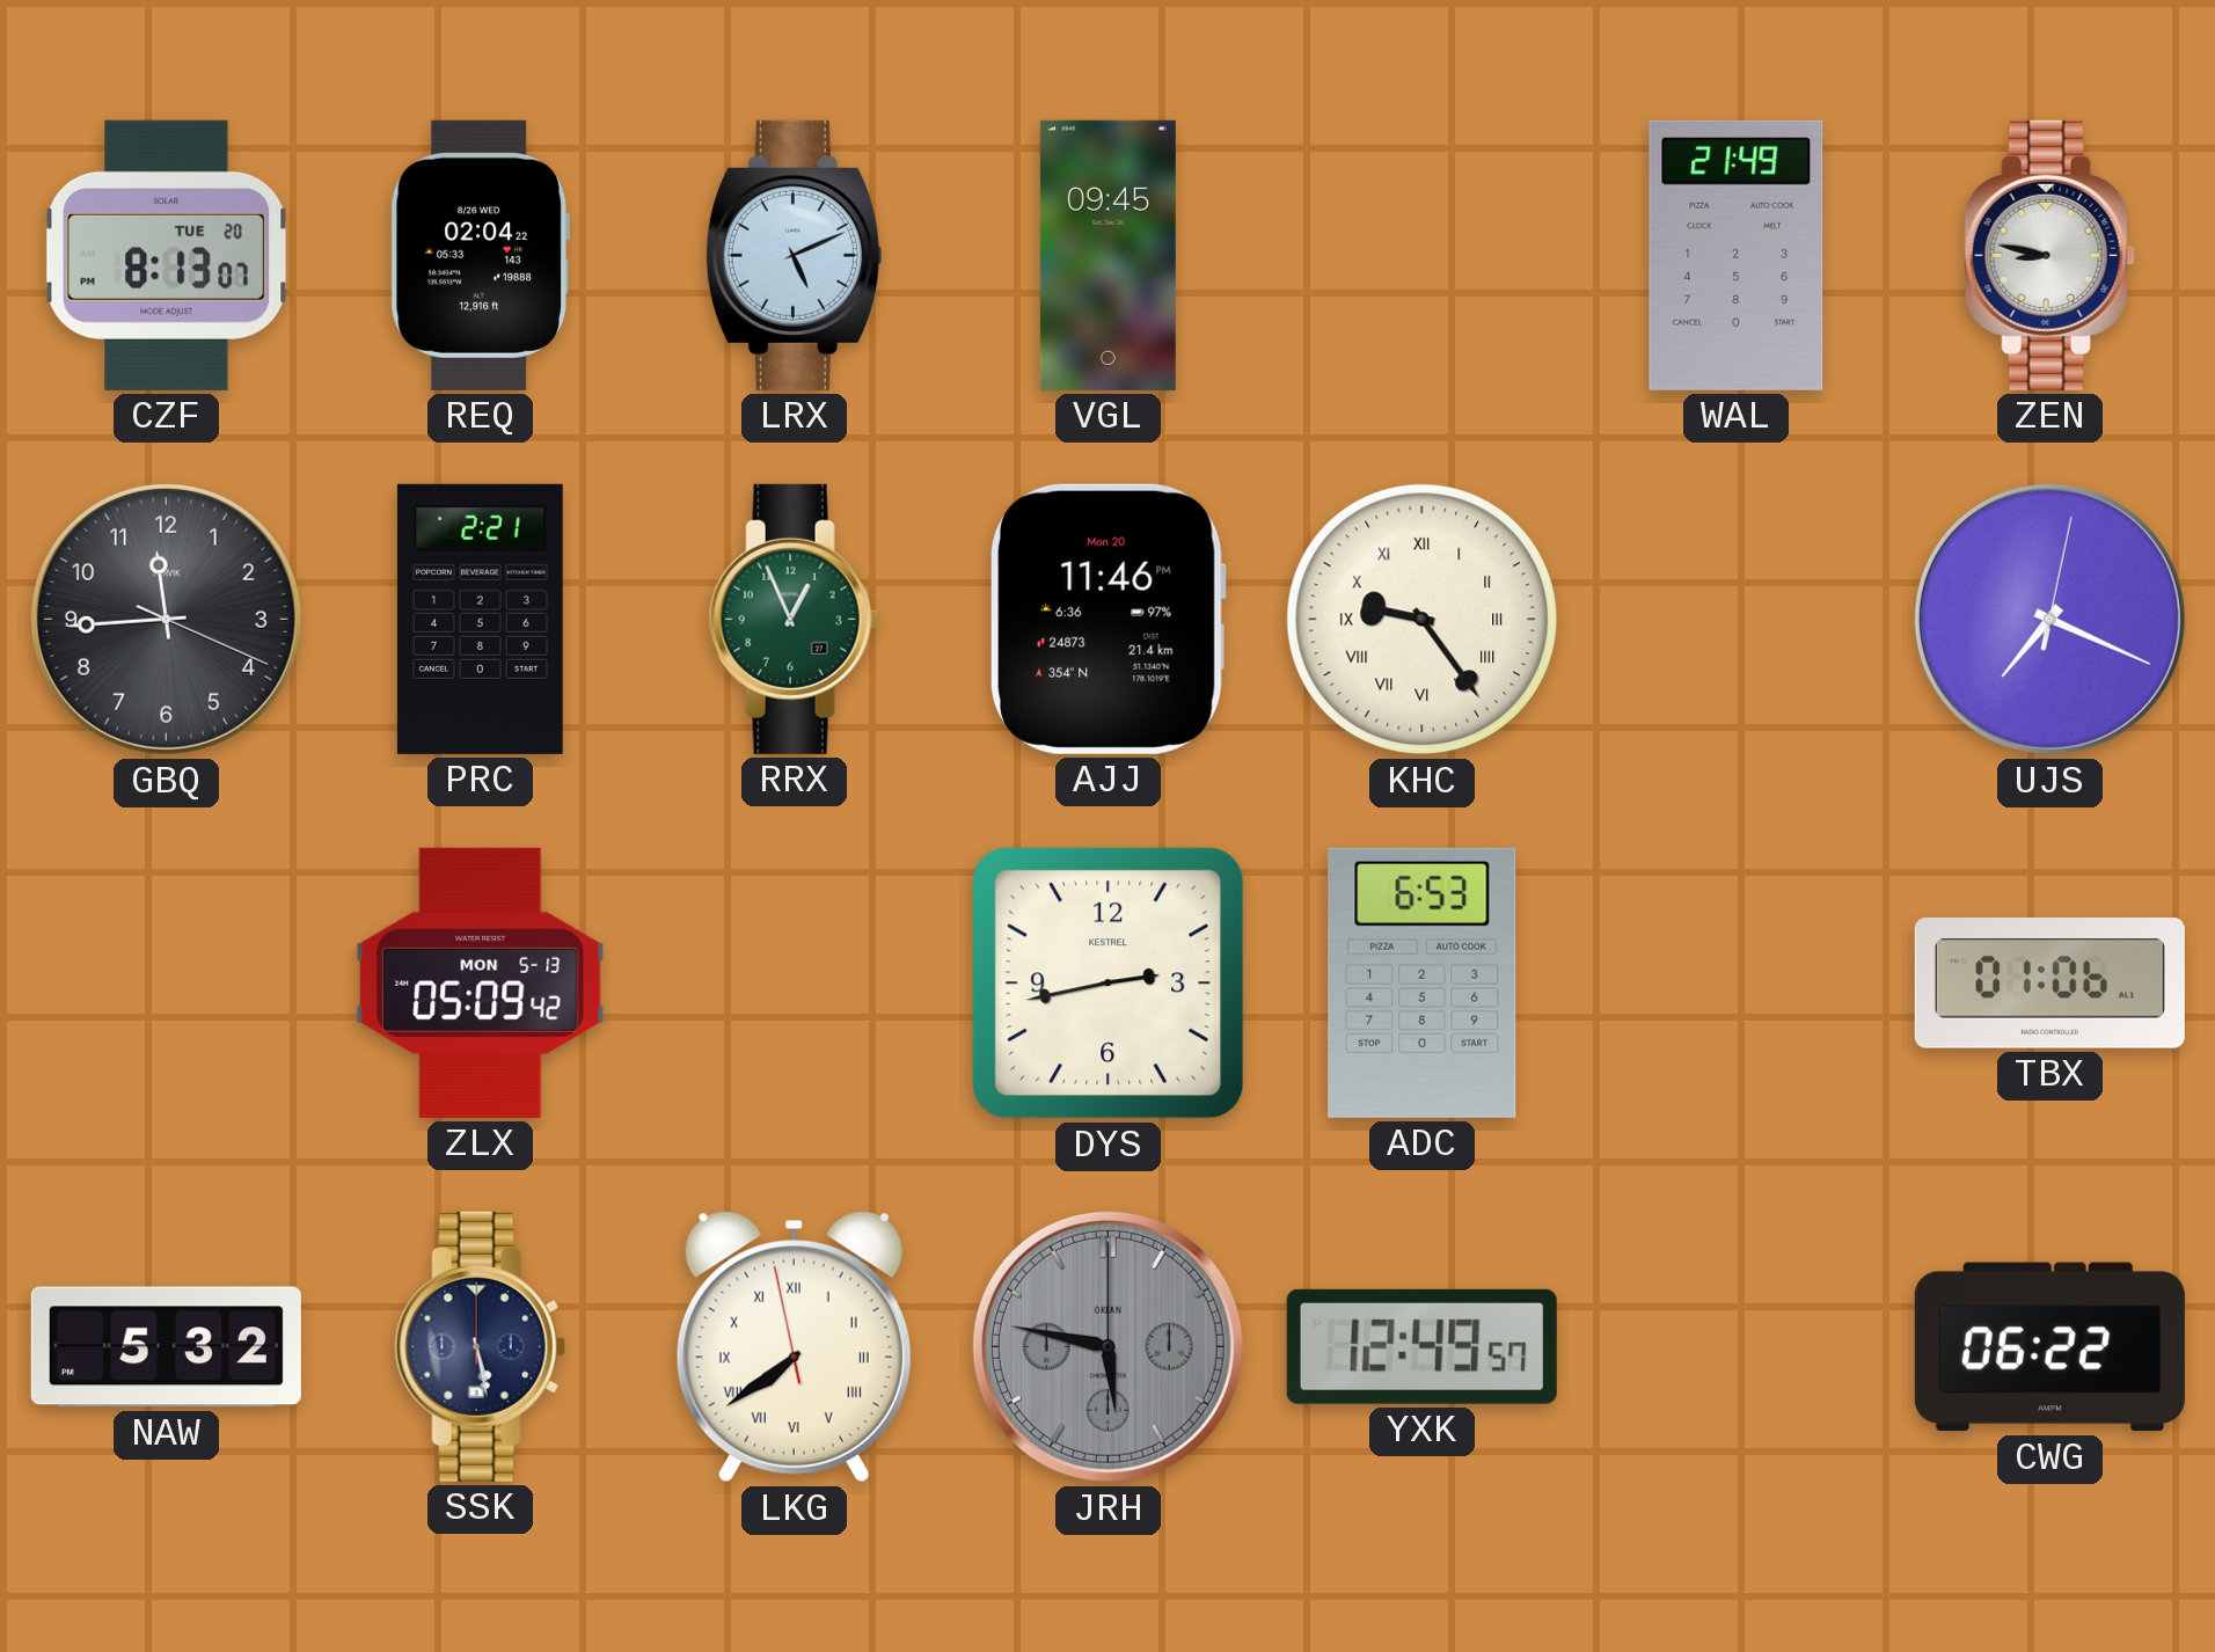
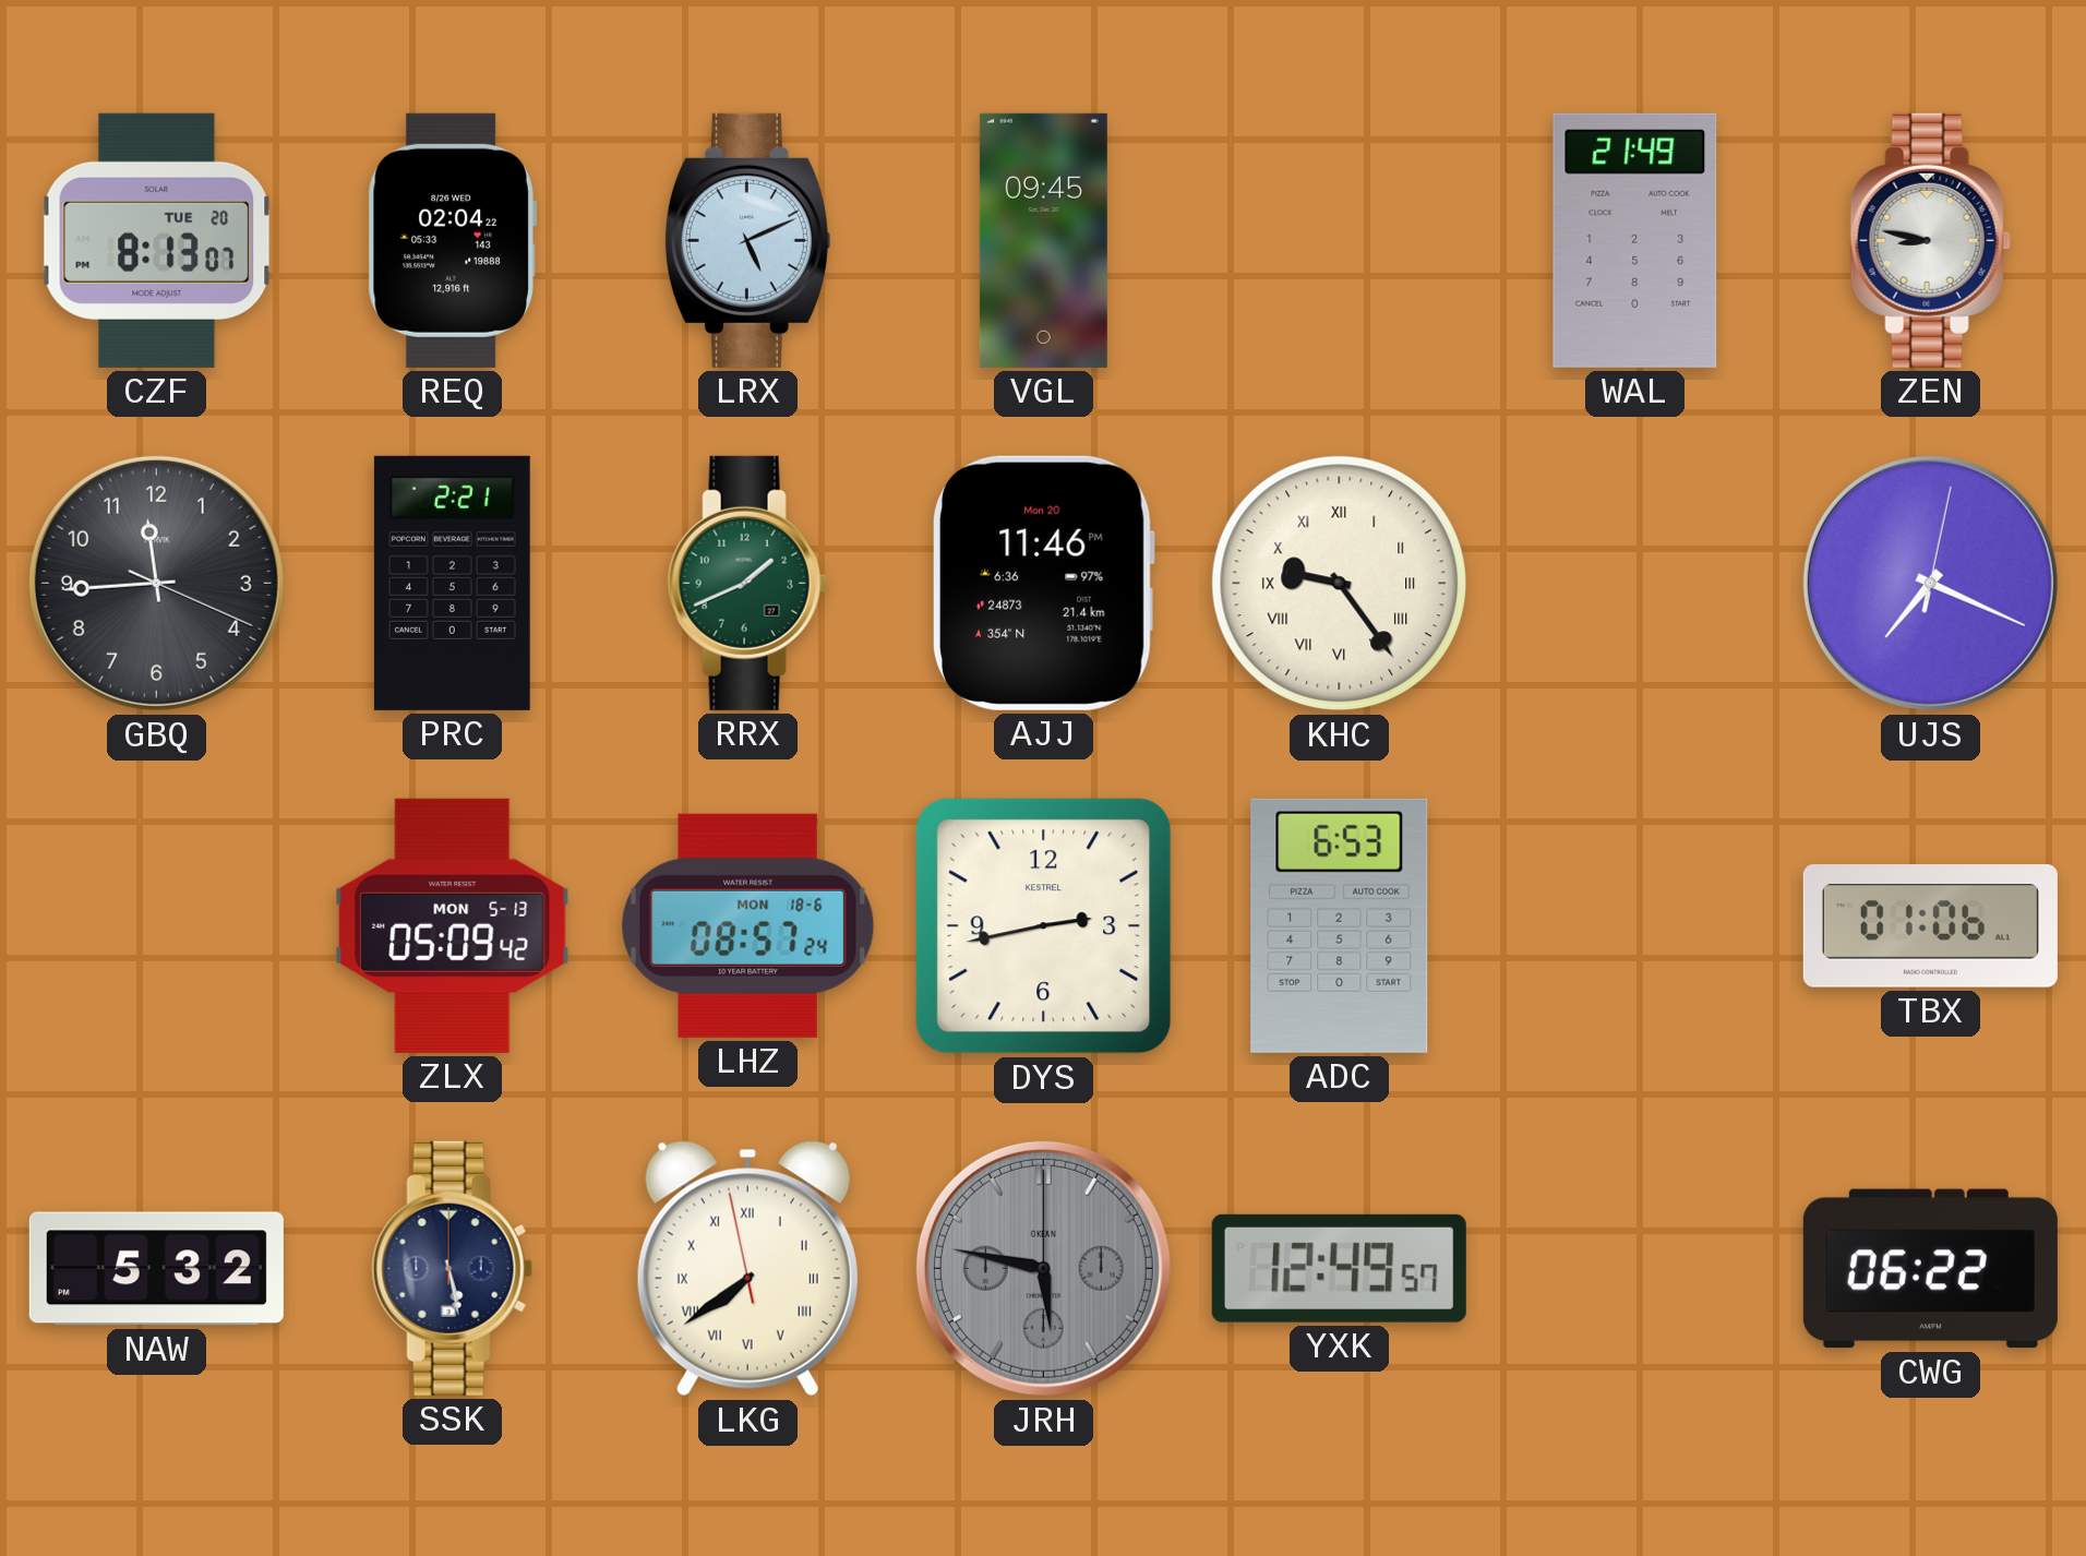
RRX: 12:56 -> 1:41
LHZ: none -> 08:57
